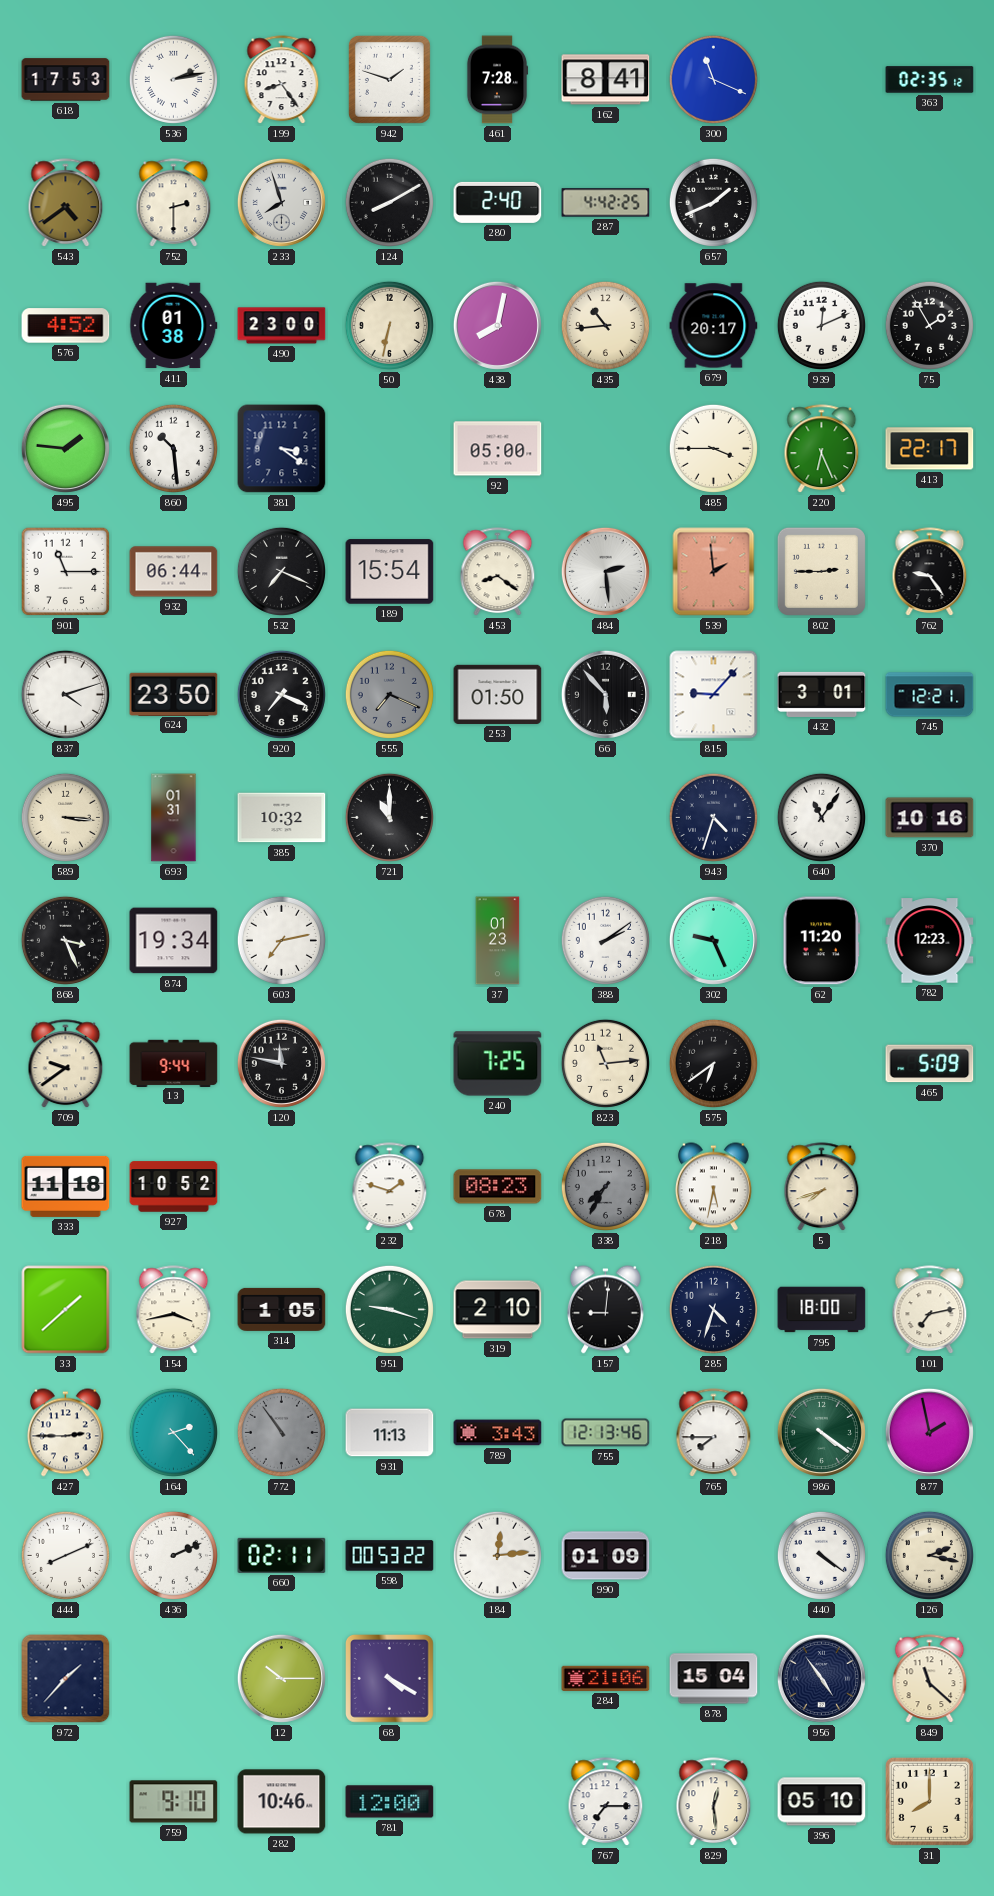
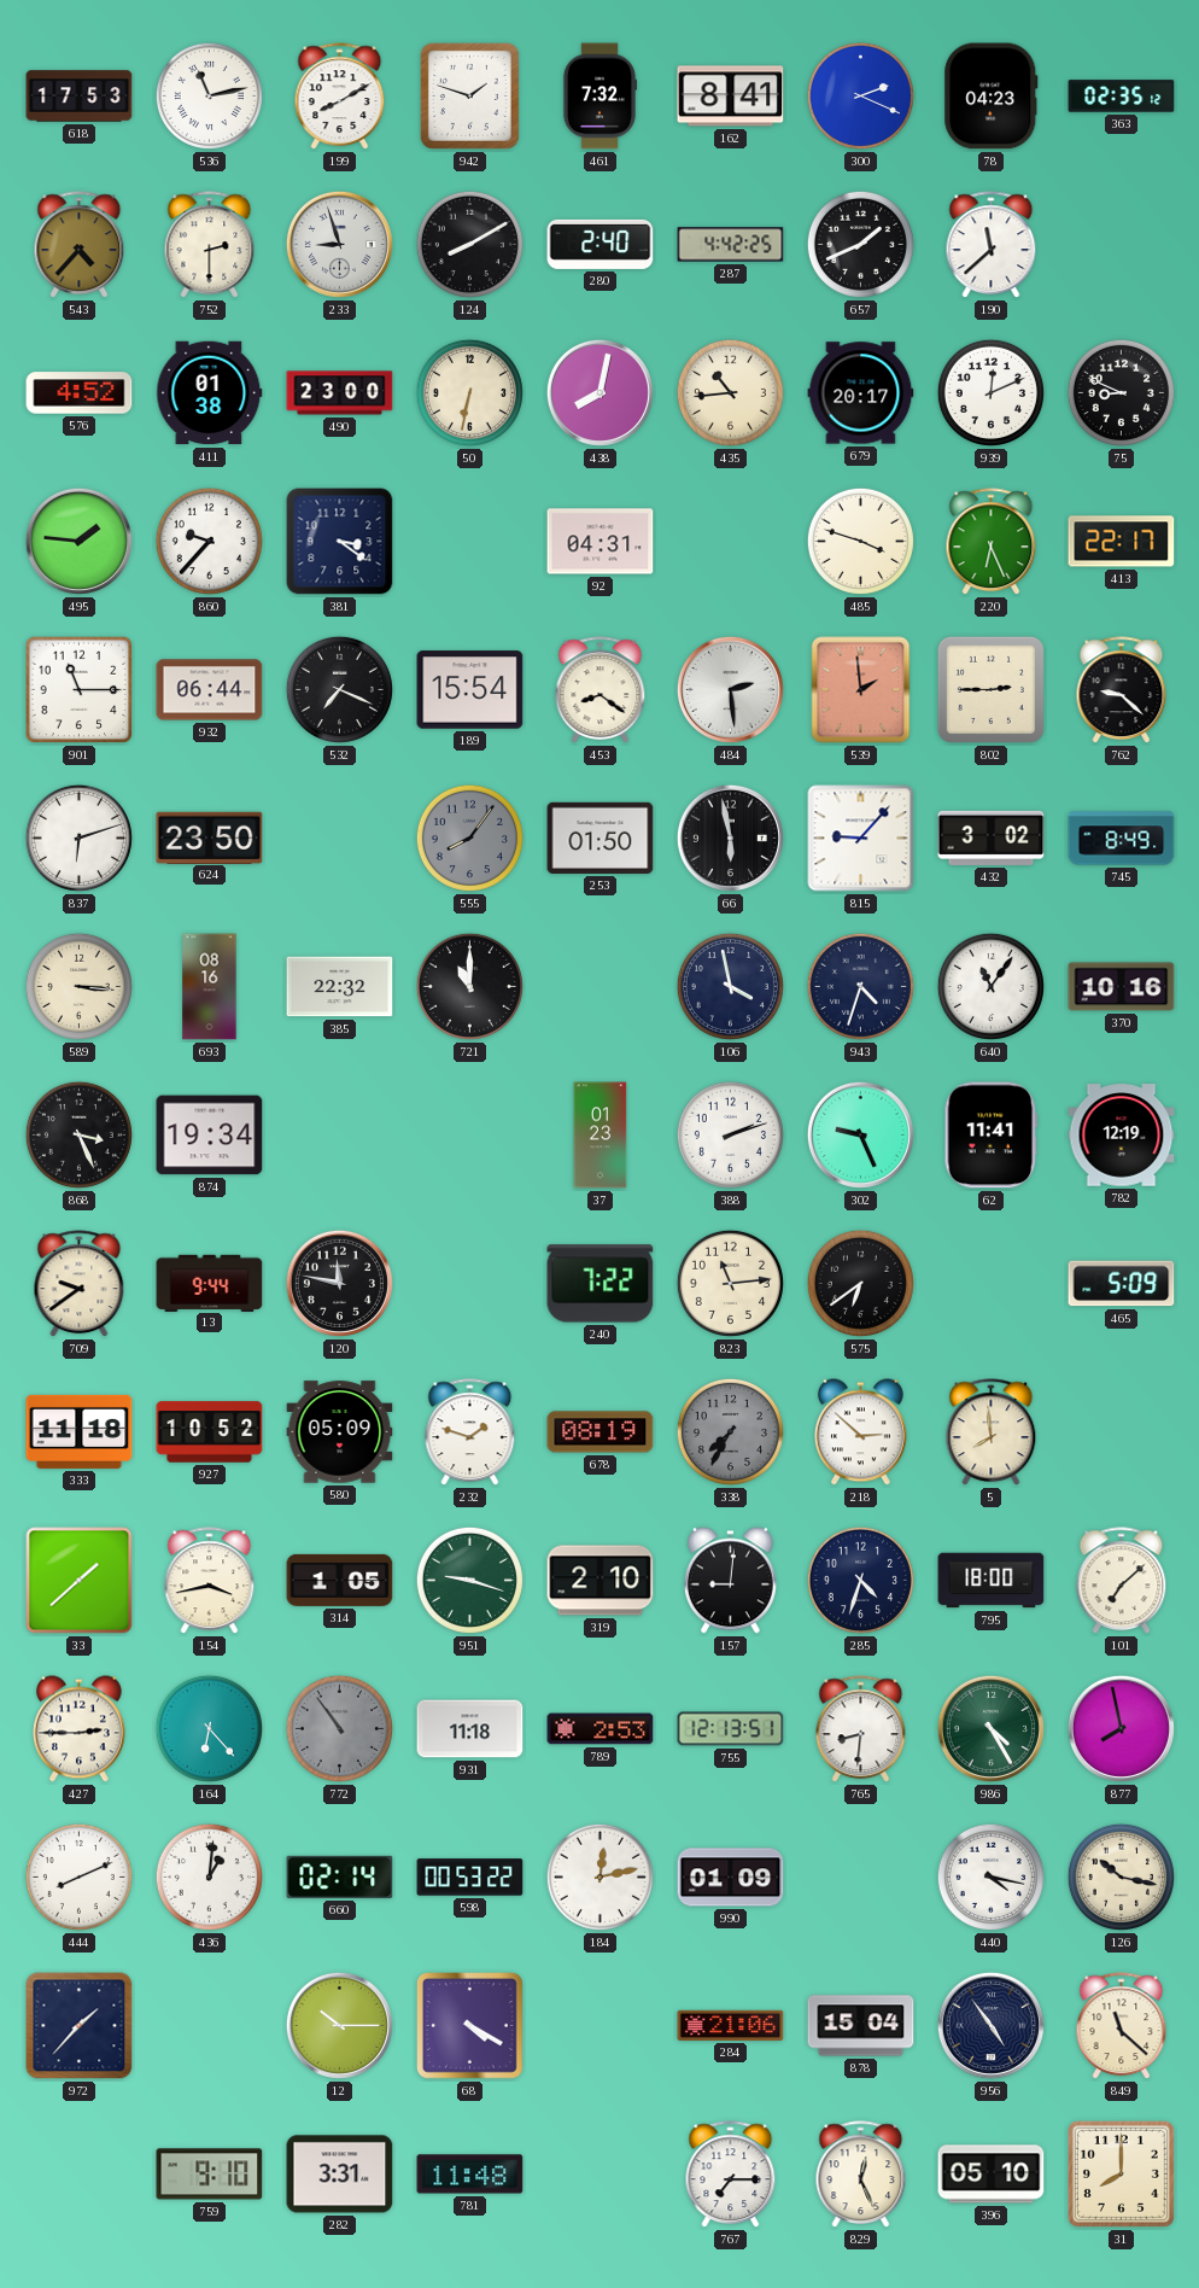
536: 2:13 -> 11:13
199: 8:24 -> 8:10
461: 7:28 -> 7:32
300: 11:19 -> 2:19
78: none -> 04:23
543: 4:39 -> 4:37
233: 7:57 -> 8:57
190: none -> 11:38
75: 1:55 -> 8:49
860: 10:29 -> 9:37
92: 05:00 -> 04:31
485: 3:45 -> 3:48
762: 9:24 -> 9:22
837: 4:12 -> 6:12
920: 7:19 -> none
555: 7:19 -> 8:06
66: 5:53 -> 5:58
432: 3:01 -> 3:02
745: 12:21 -> 8:49
693: 01:31 -> 08:16
385: 10:32 -> 22:32
106: none -> 3:58
603: 7:13 -> none
388: 2:09 -> 2:12
62: 11:20 -> 11:41
782: 12:23 -> 12:19
240: 7:25 -> 7:22
580: none -> 05:09
678: 08:23 -> 08:19
218: 5:32 -> 2:52
5: 7:42 -> 7:59
101: 7:13 -> 7:08
164: 2:23 -> 6:23
931: 11:13 -> 11:18
789: 3:43 -> 2:53
755: 12:13:46 -> 12:13:51
765: 7:45 -> 8:31
986: 4:21 -> 4:25
877: 1:58 -> 7:58
436: 2:11 -> 1:01
660: 02:11 -> 02:14
184: 12:14 -> 12:13
440: 4:21 -> 4:17
126: 2:17 -> 10:17
282: 10:46 -> 3:31
781: 12:00 -> 11:48
829: 12:29 -> 12:26
